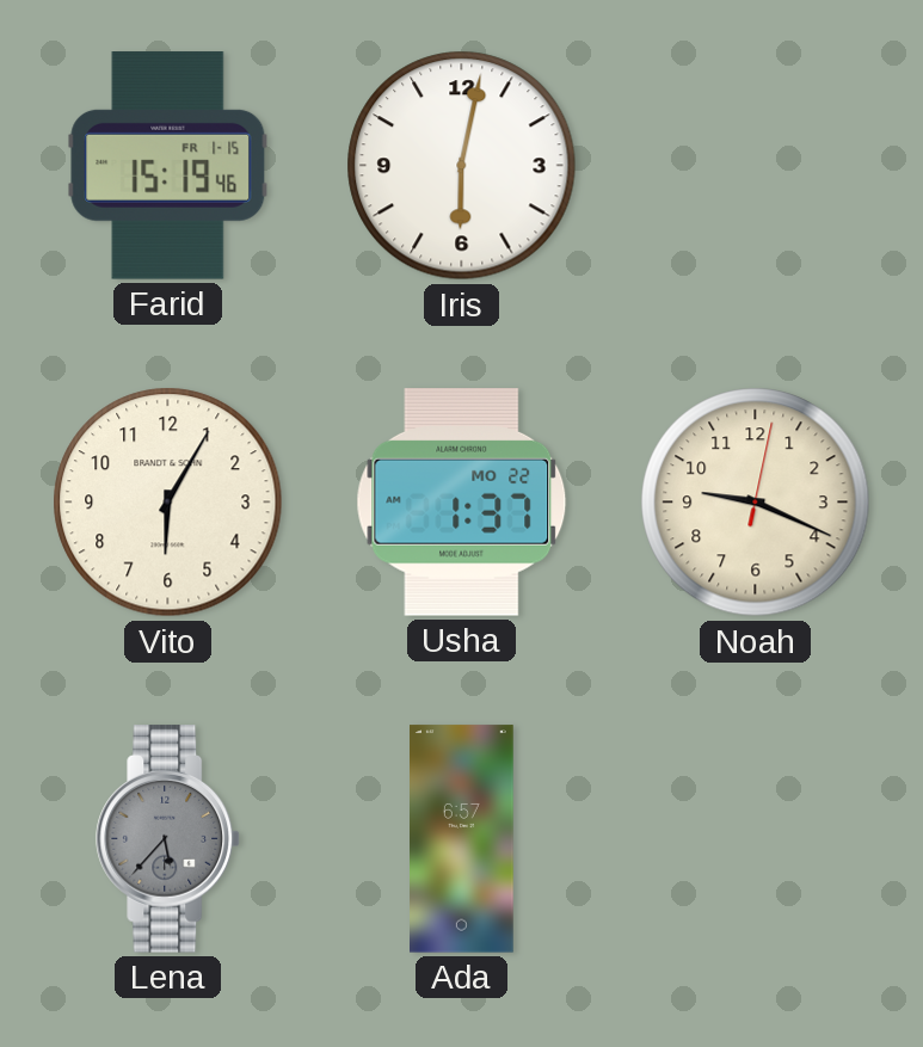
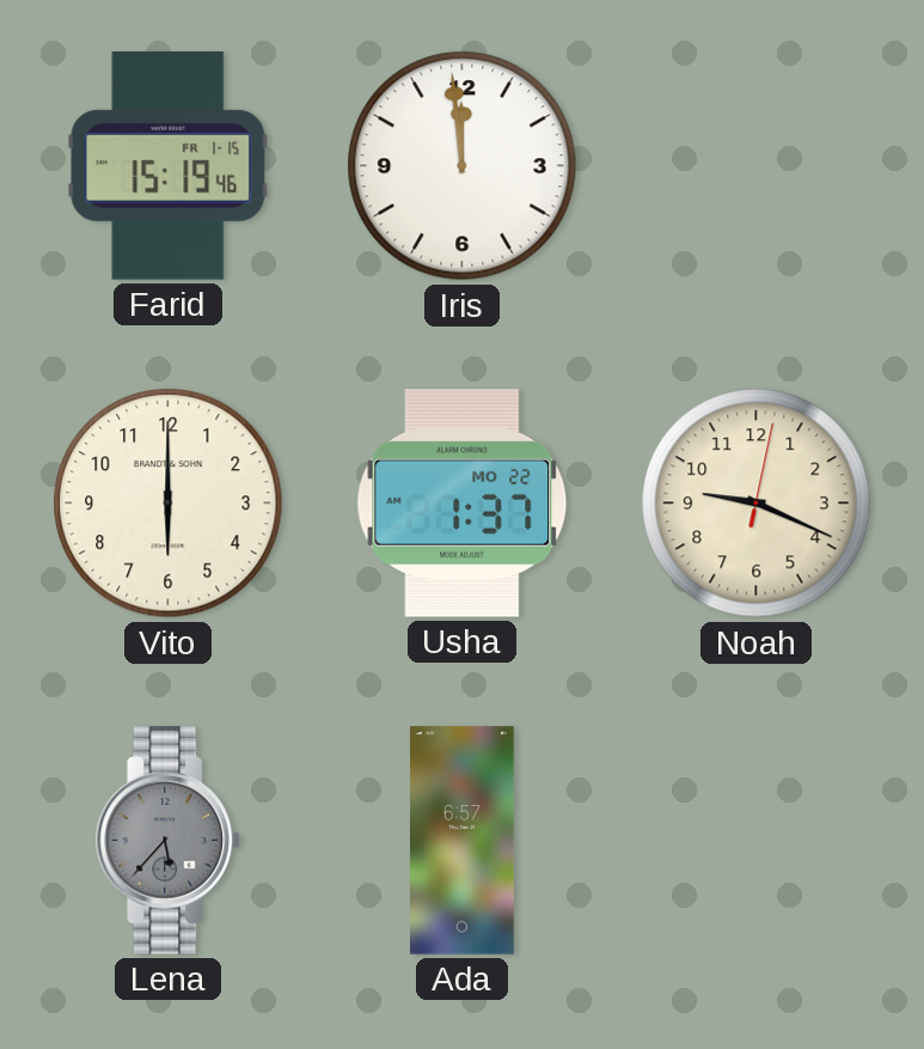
Iris: 6:02 -> 11:59
Vito: 6:05 -> 6:00
